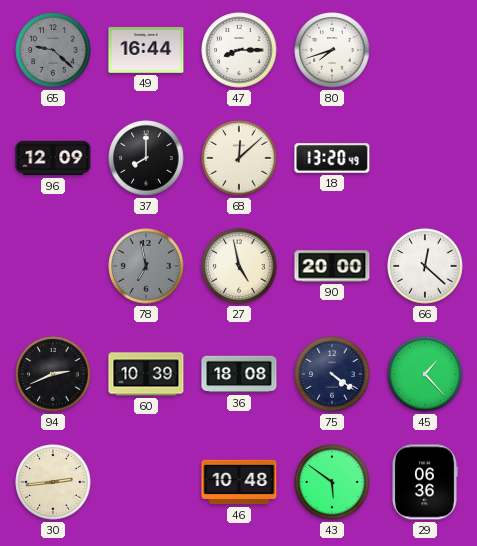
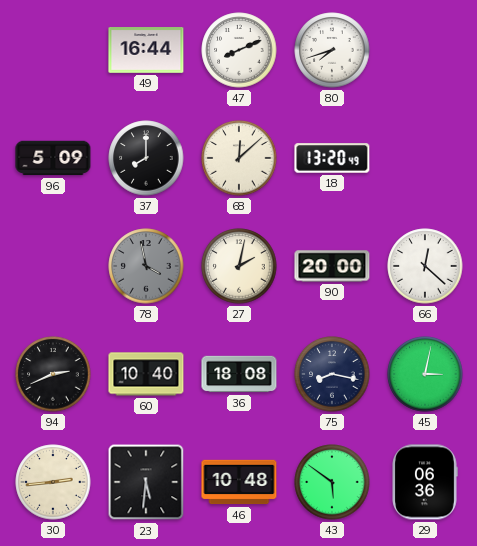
65: 9:22 -> none
47: 8:15 -> 8:11
96: 12:09 -> 5:09
78: 6:58 -> 3:58
27: 4:58 -> 2:02
60: 10:39 -> 10:40
75: 4:21 -> 8:17
45: 1:23 -> 3:02
23: none -> 5:31
